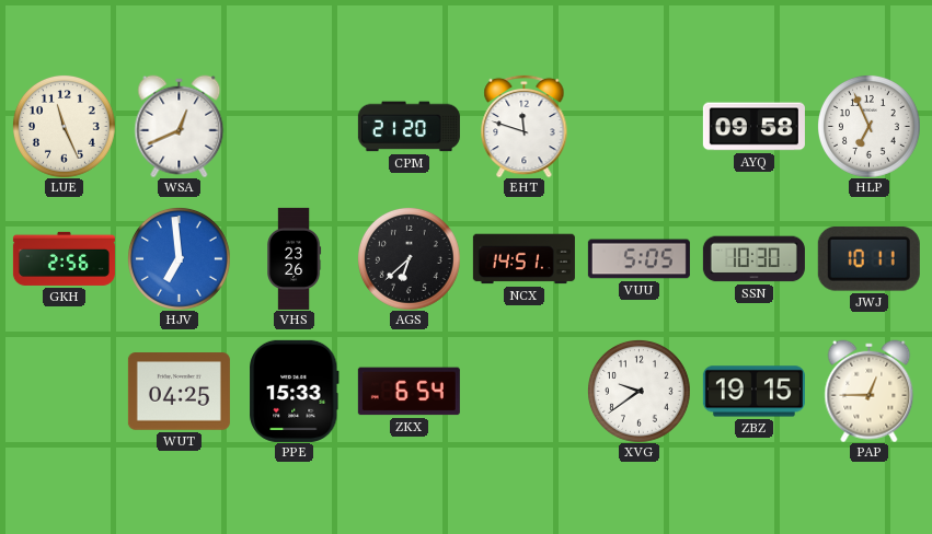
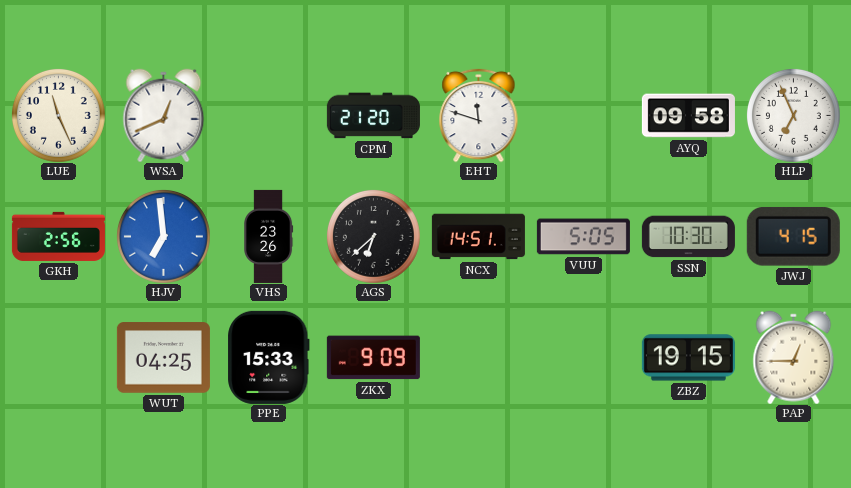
JWJ: 10:11 -> 4:15
ZKX: 6:54 -> 9:09
XVG: 9:39 -> none
